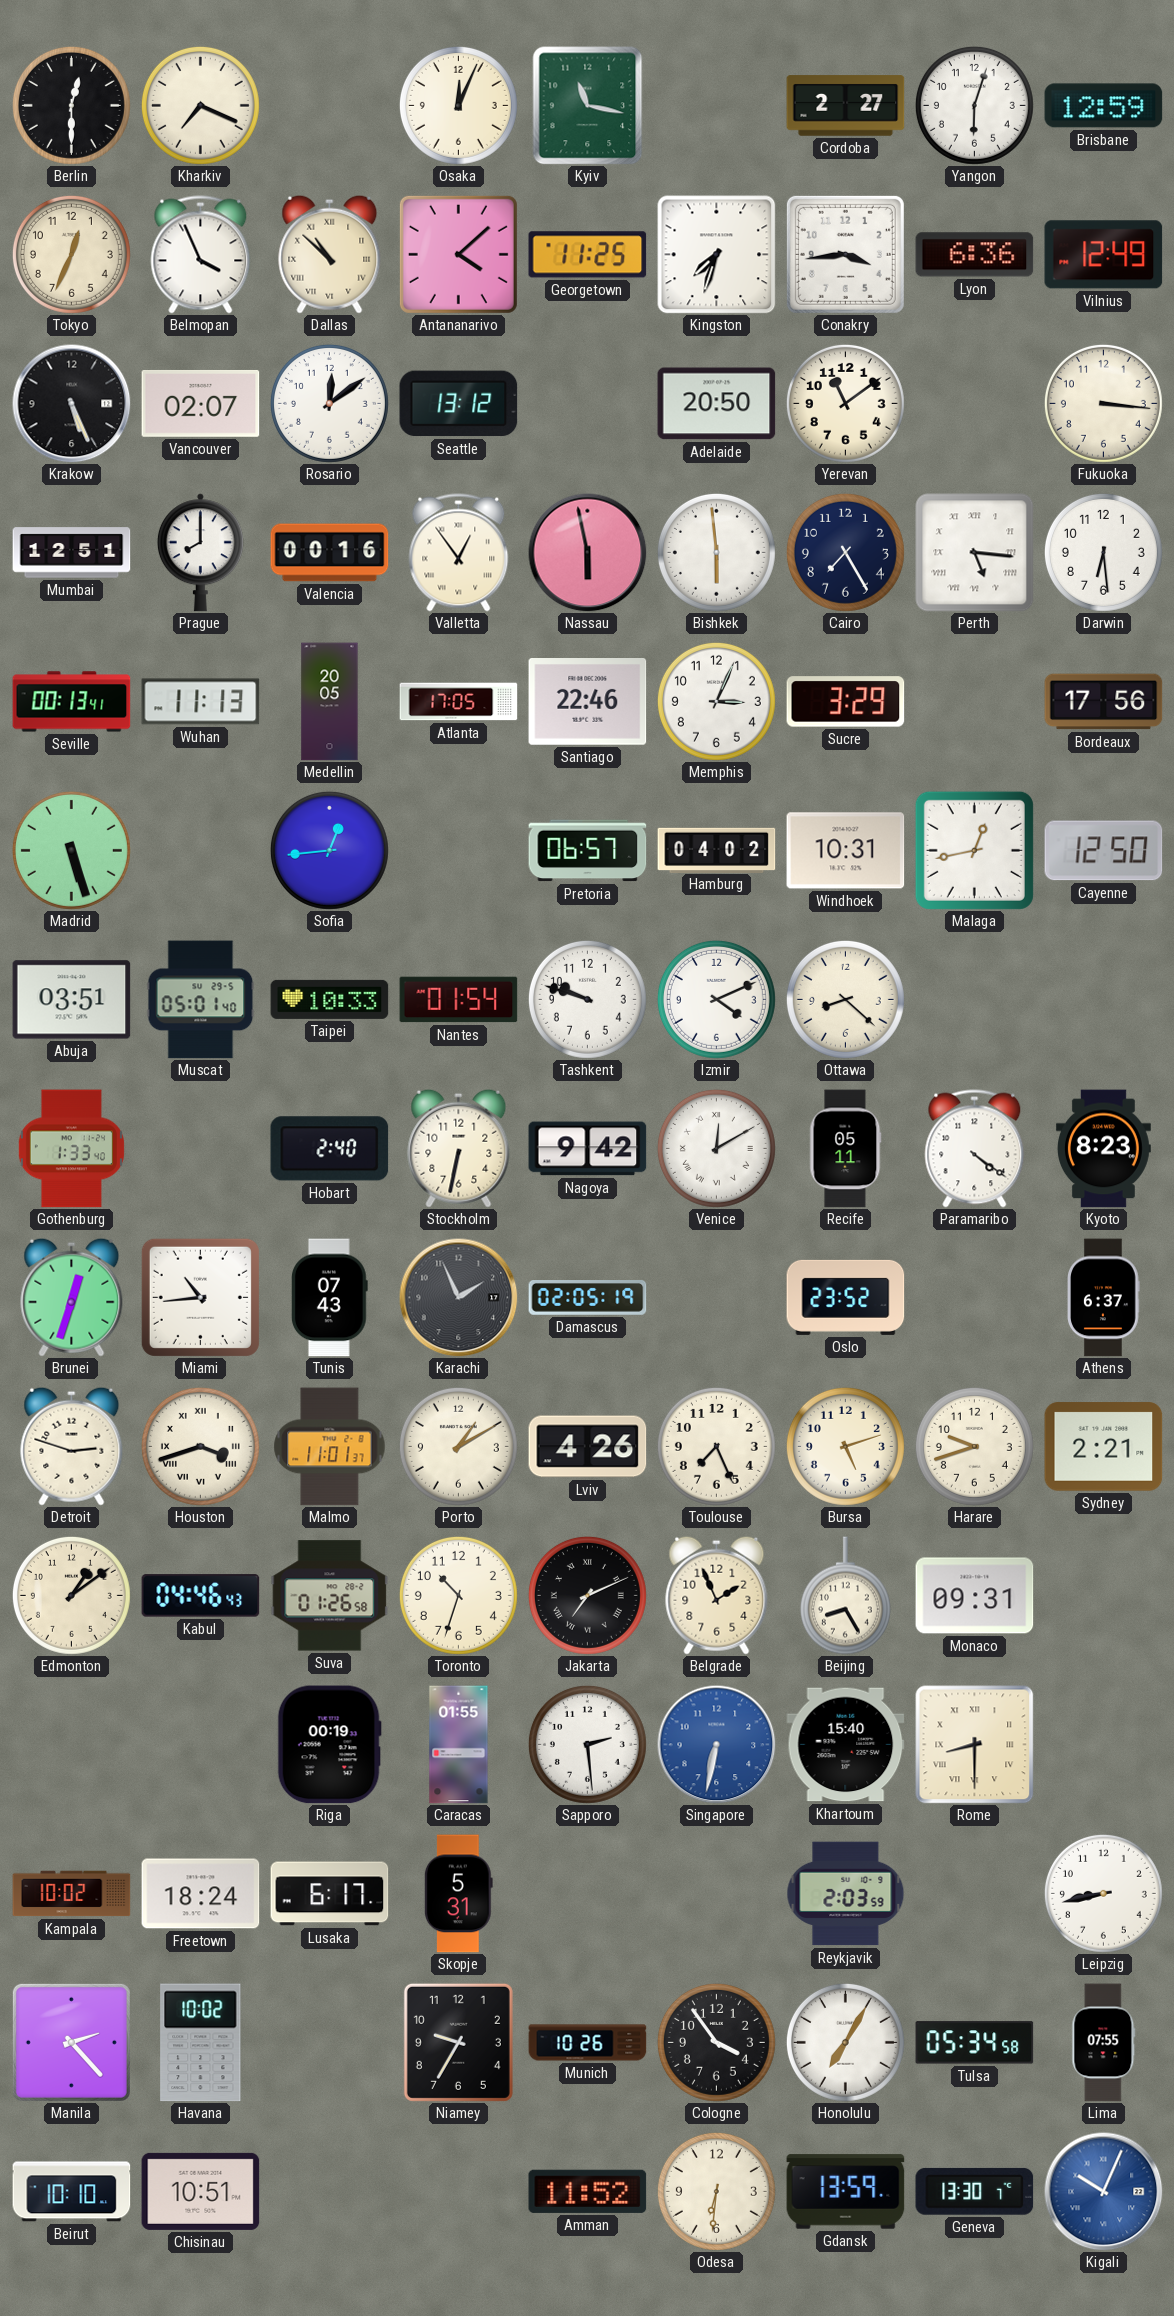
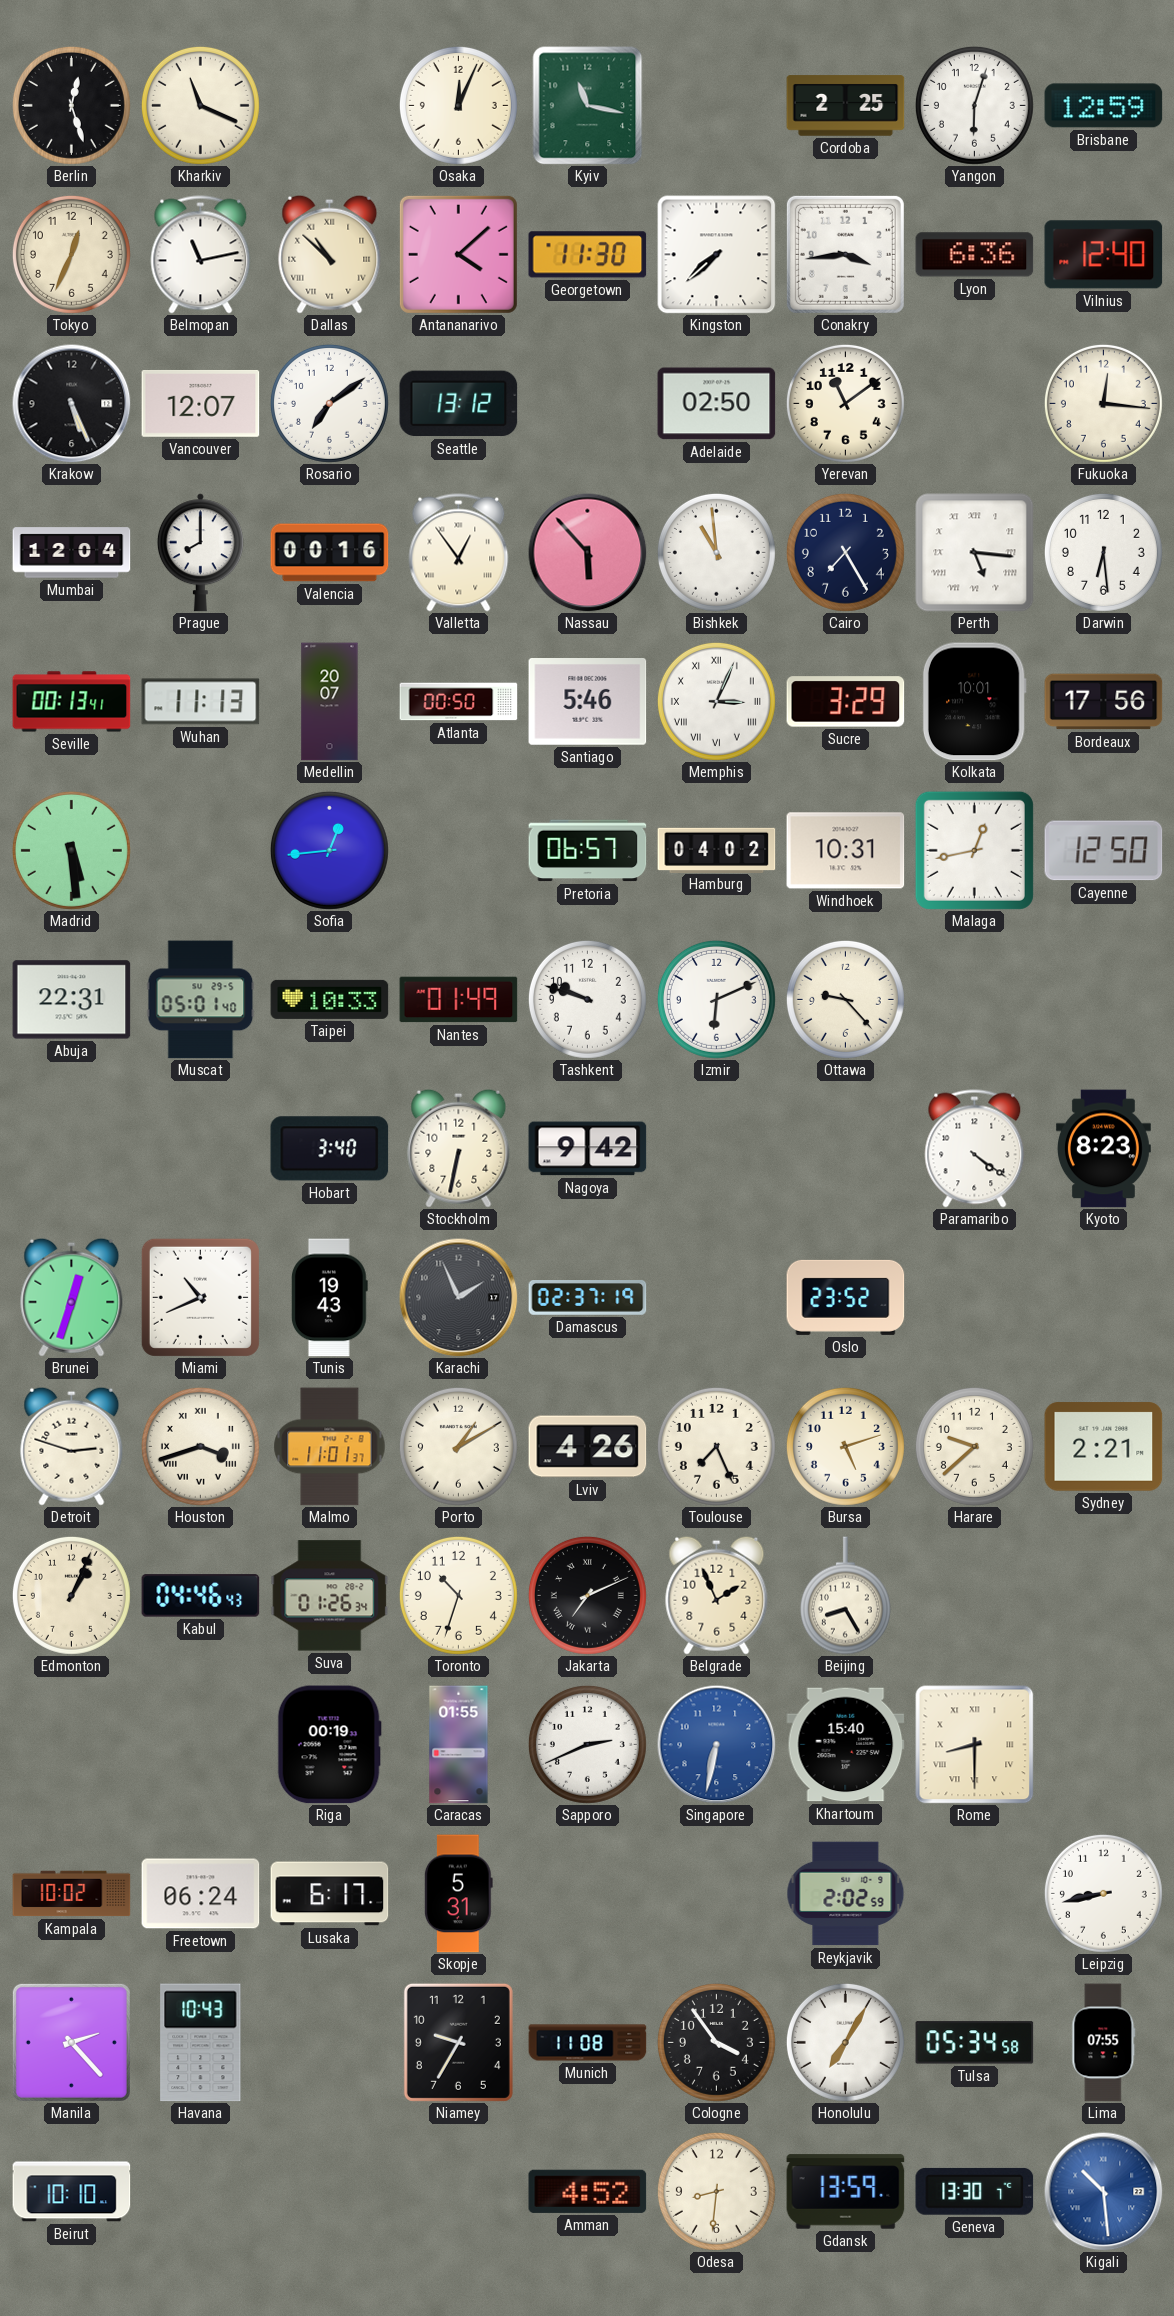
Berlin: 12:30 -> 12:27
Kharkiv: 7:19 -> 11:19
Cordoba: 2:27 -> 2:25
Belmopan: 3:56 -> 11:13
Georgetown: 11:25 -> 11:30
Kingston: 7:33 -> 7:38
Vilnius: 12:49 -> 12:40
Vancouver: 02:07 -> 12:07
Rosario: 12:09 -> 7:09
Adelaide: 20:50 -> 02:50
Fukuoka: 3:16 -> 12:16
Mumbai: 12:51 -> 12:04
Nassau: 5:58 -> 5:53
Bishkek: 5:59 -> 10:59
Medellin: 20:05 -> 20:07
Atlanta: 17:05 -> 00:50
Santiago: 22:46 -> 5:46
Memphis numerals: Arabic -> Roman
Kolkata: none -> 10:01
Madrid: 5:27 -> 5:29
Abuja: 03:51 -> 22:31
Nantes: 01:54 -> 01:49
Izmir: 4:11 -> 6:11
Ottawa: 8:22 -> 9:23
Gothenburg: 1:33 -> none
Hobart: 2:40 -> 3:40
Venice: 12:10 -> none
Recife: 05:11 -> none
Miami: 10:44 -> 10:41
Tunis: 07:43 -> 19:43
Damascus: 02:05 -> 02:37
Athens: 6:37 -> none
Harare: 9:42 -> 9:38
Edmonton: 1:09 -> 1:04
Suva: 01:26:58 -> 01:26:34
Monaco: 09:31 -> none
Sapporo: 2:29 -> 2:41
Freetown: 18:24 -> 06:24
Reykjavik: 2:03 -> 2:02
Havana: 10:02 -> 10:43
Munich: 10:26 -> 11:08
Chisinau: 10:51 -> none
Amman: 11:52 -> 4:52
Odesa: 6:31 -> 8:31
Kigali: 10:04 -> 10:29
